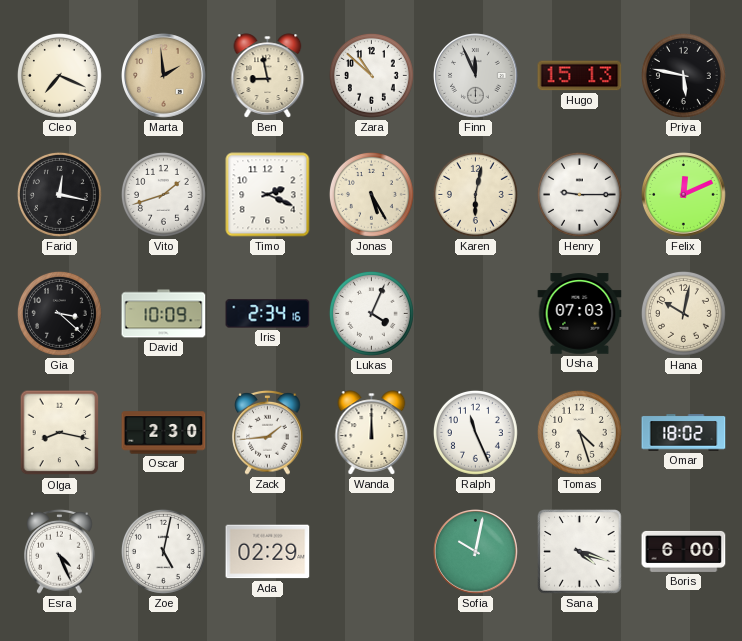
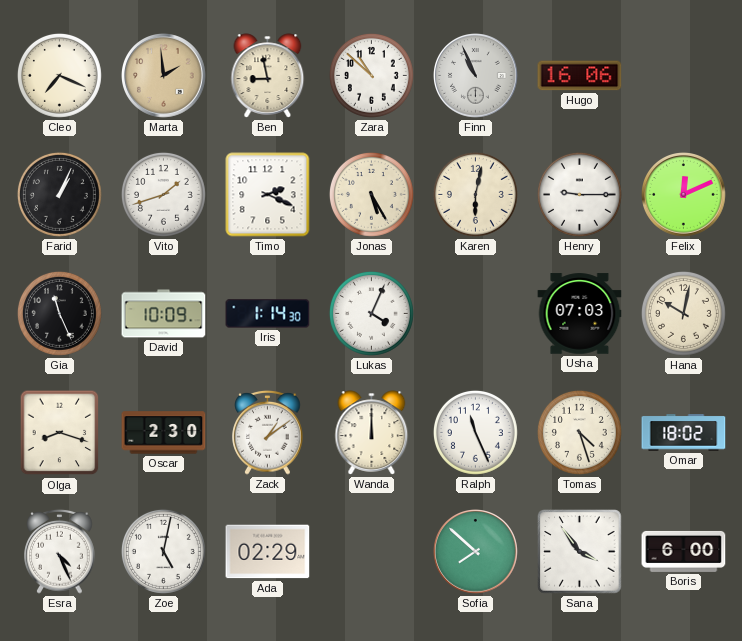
Finn: 11:56 -> 10:56
Hugo: 15:13 -> 16:06
Priya: 5:47 -> none
Farid: 12:17 -> 1:04
Gia: 3:22 -> 11:26
Iris: 2:34 -> 1:14
Olga: 8:17 -> 8:18
Zack: 1:44 -> 1:09
Sofia: 10:02 -> 7:52
Sana: 4:18 -> 3:54
